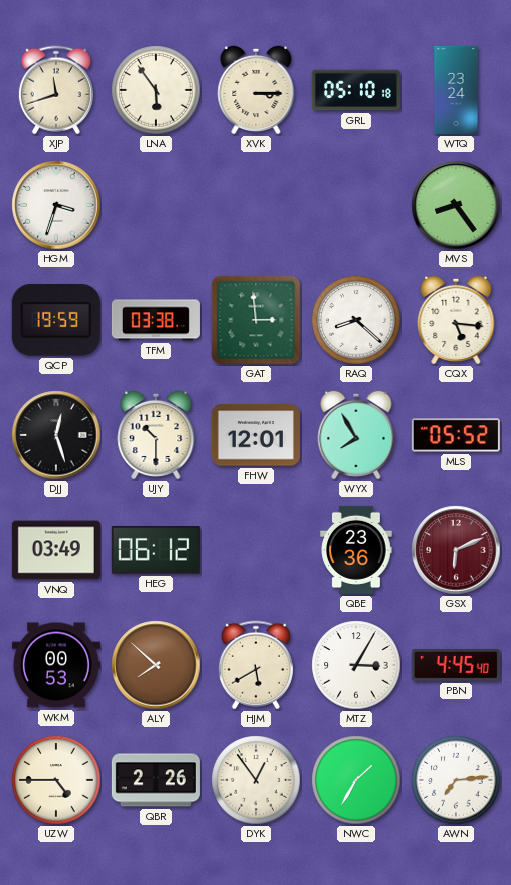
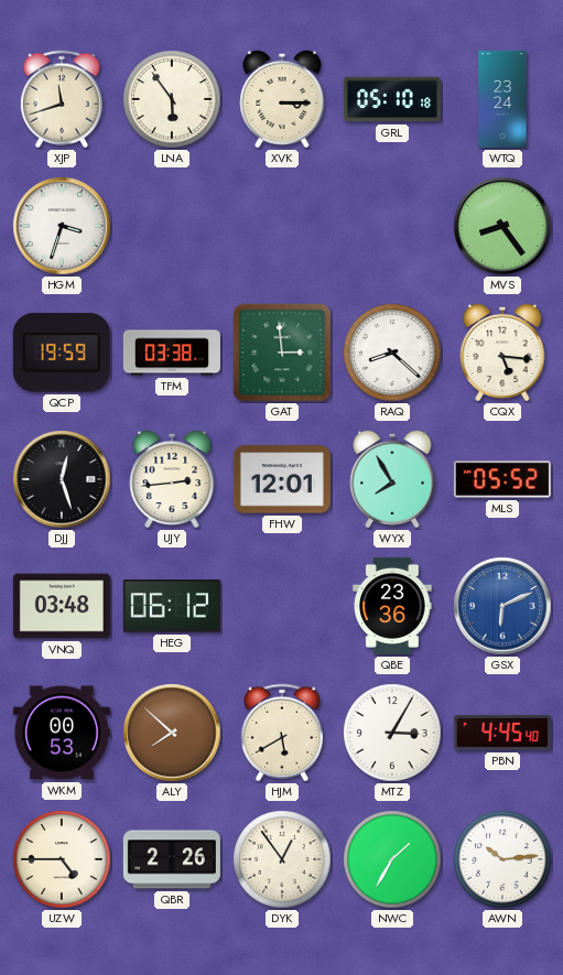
UJY: 10:30 -> 2:44
VNQ: 03:49 -> 03:48
GSX dial: burgundy -> blue
AWN: 7:14 -> 10:14
